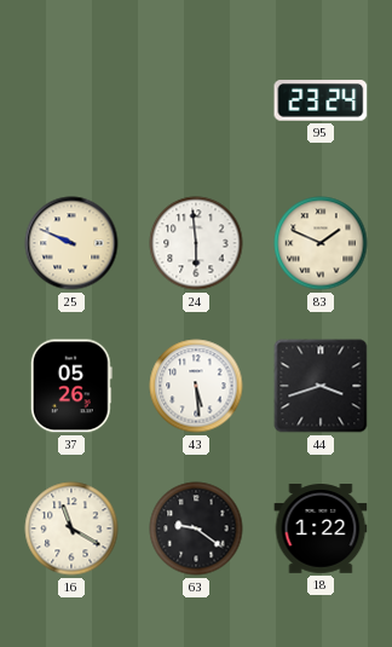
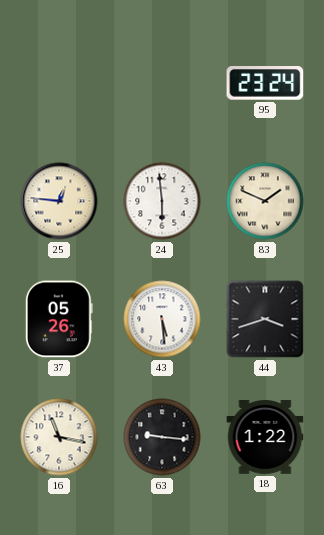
25: 9:49 -> 12:46
16: 11:20 -> 11:17
63: 9:21 -> 9:16
